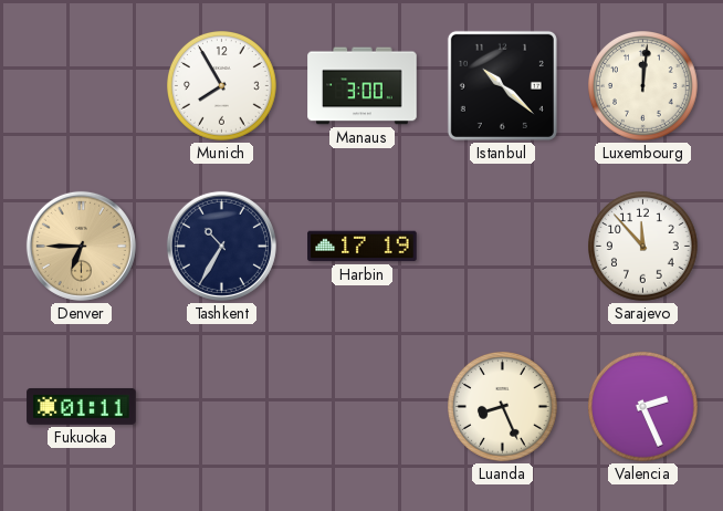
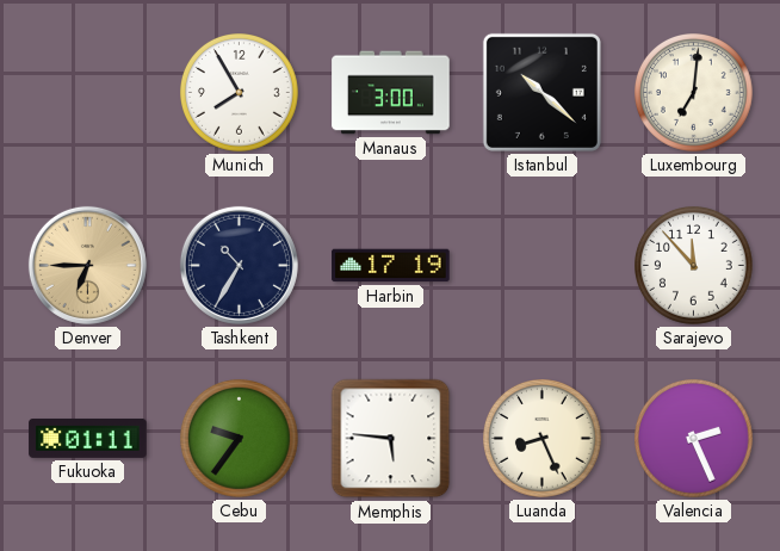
Luxembourg: 12:01 -> 7:01
Cebu: none -> 9:36
Memphis: none -> 5:46
